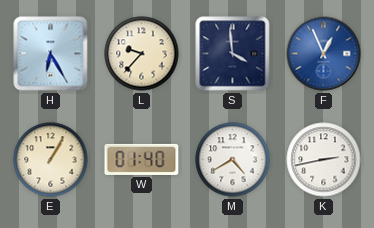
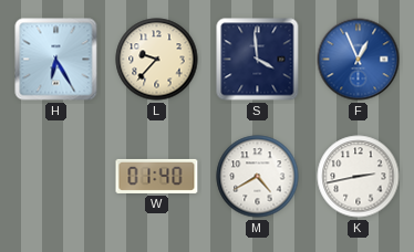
E: 1:05 -> none
